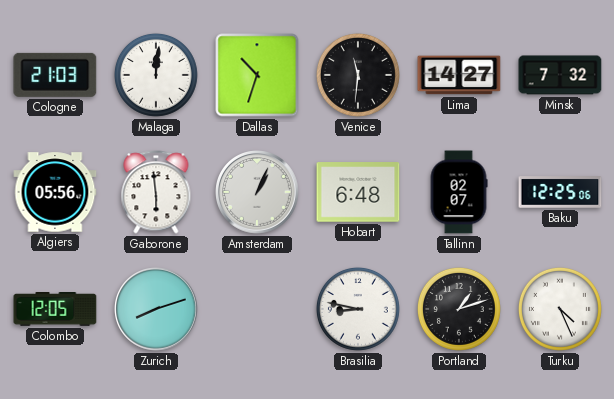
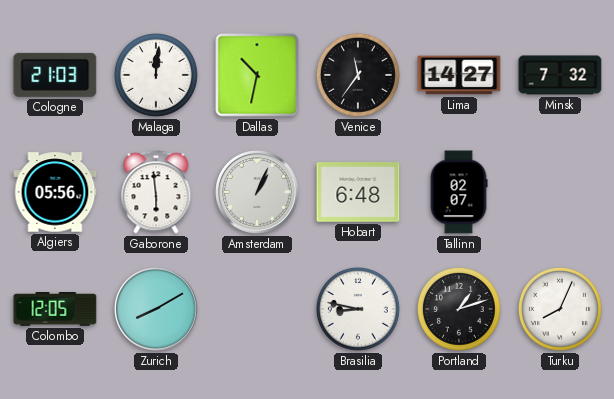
Dallas: 10:33 -> 10:32
Venice: 11:31 -> 11:36
Baku: 12:25 -> none
Zurich: 8:12 -> 8:10
Turku: 4:26 -> 8:04
